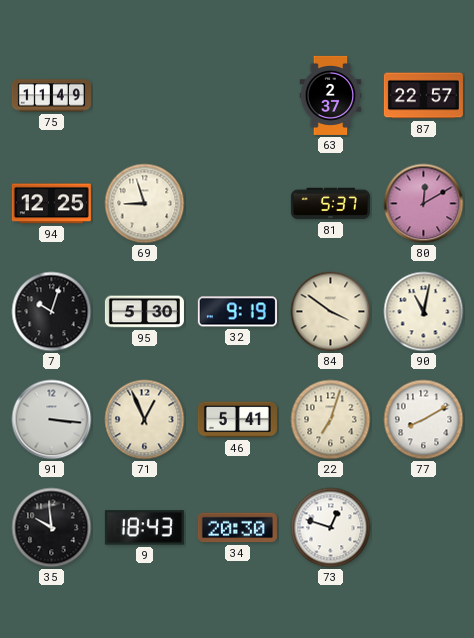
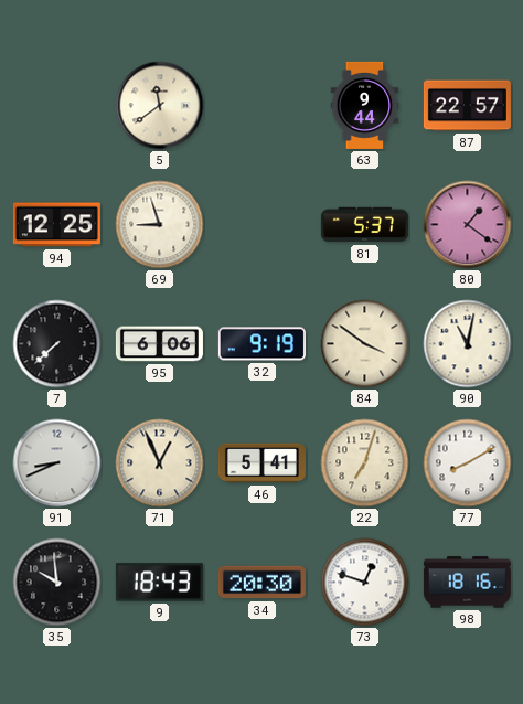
75: 11:49 -> none
5: none -> 11:39
63: 2:37 -> 9:44
80: 12:10 -> 1:21
7: 10:03 -> 7:38
95: 5:30 -> 6:06
91: 3:16 -> 8:41
98: none -> 18:16
